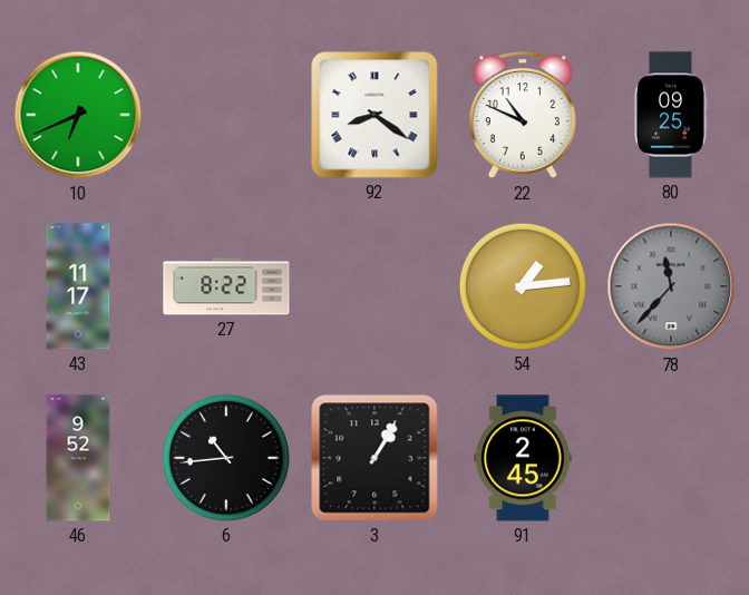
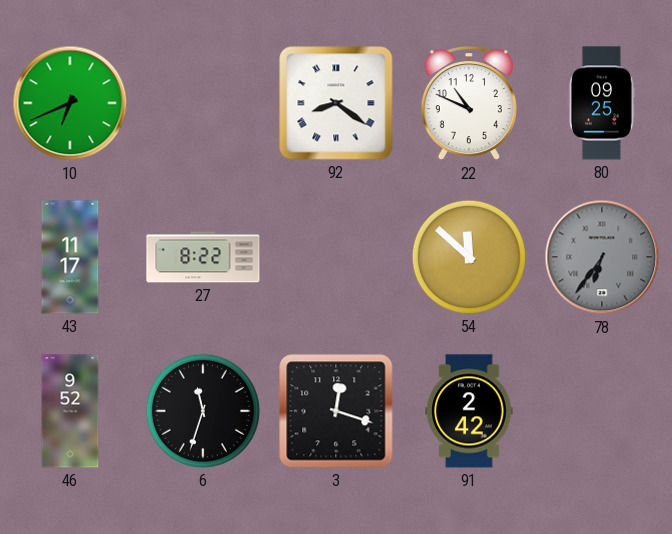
54: 1:14 -> 11:52
78: 11:37 -> 6:36
6: 10:44 -> 11:33
3: 1:05 -> 12:18
91: 2:45 -> 2:42
